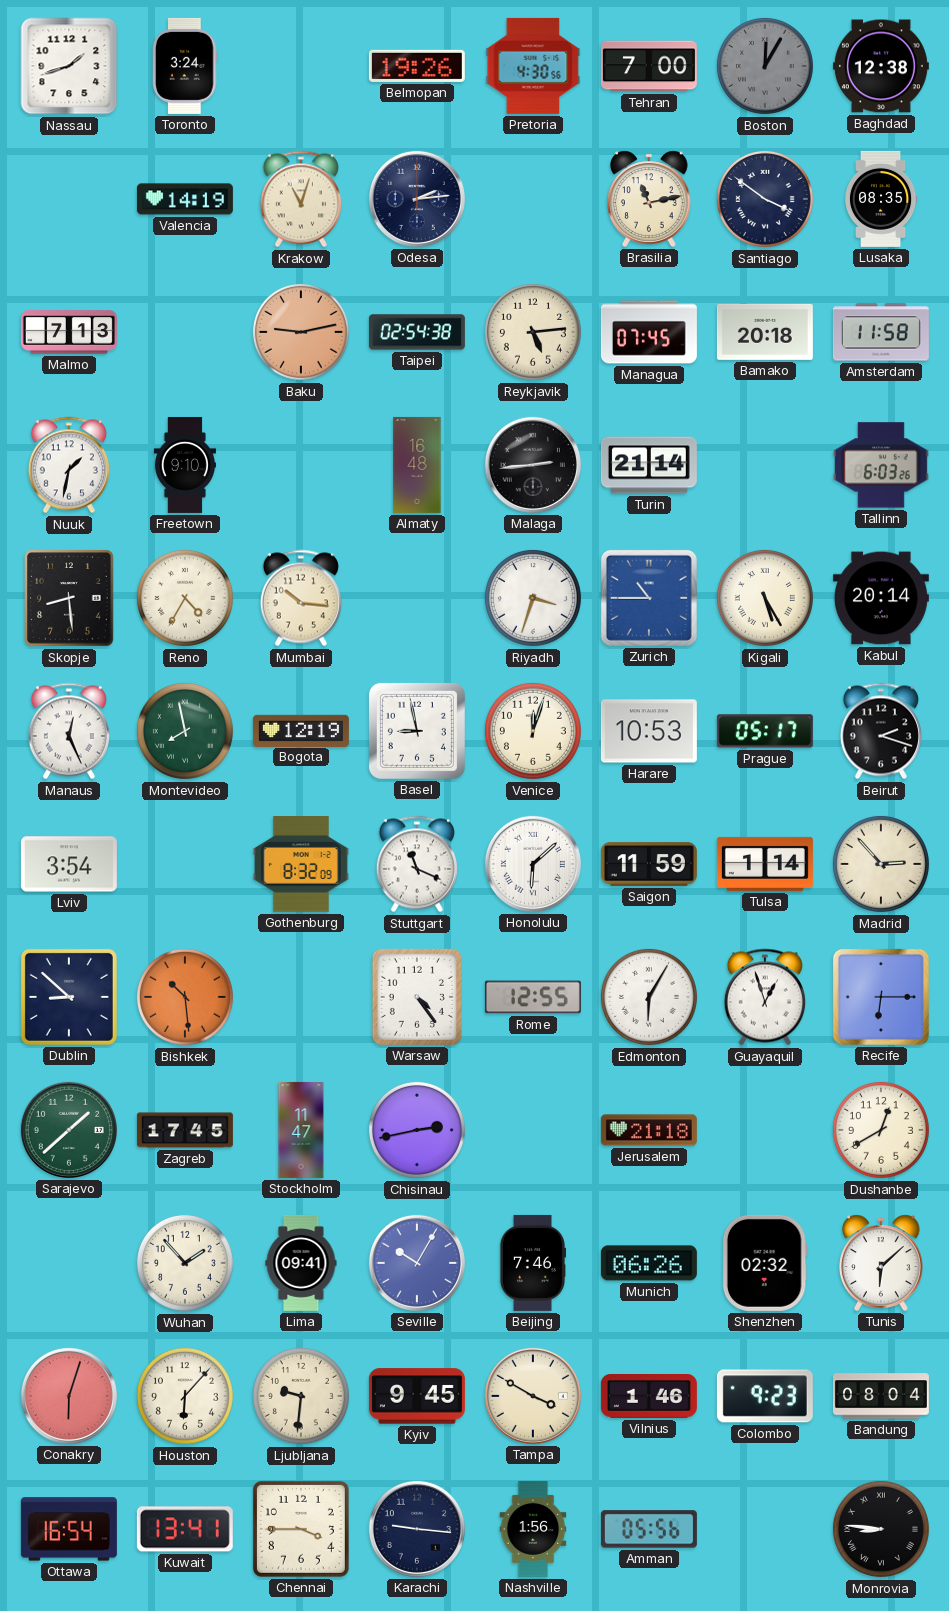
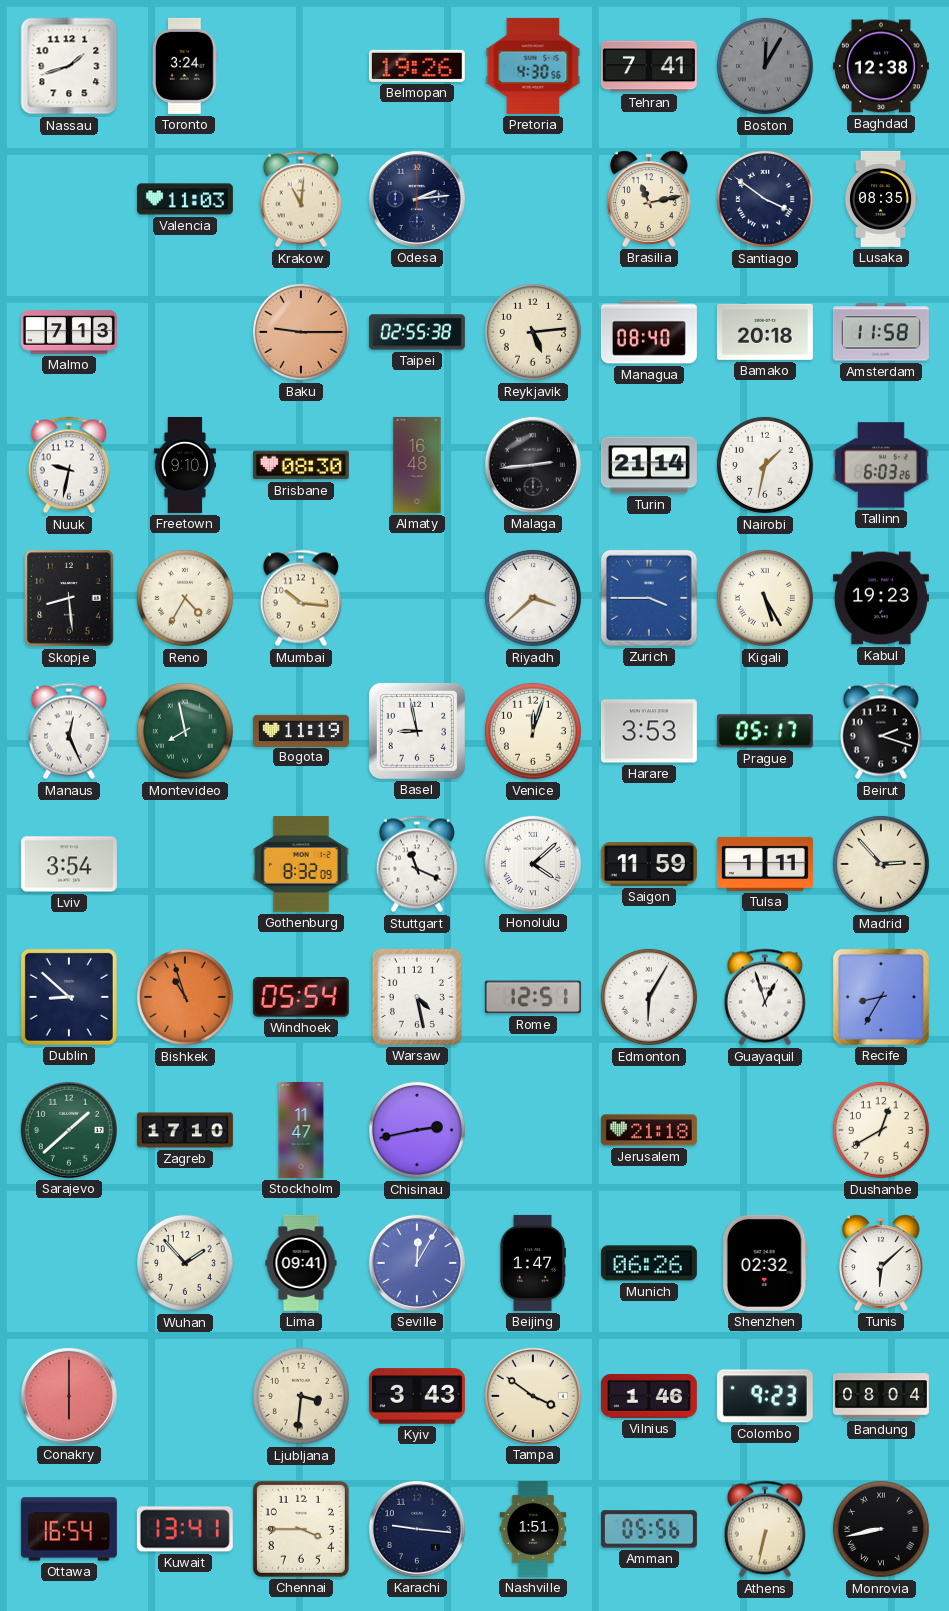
Tehran: 7:00 -> 7:41
Valencia: 14:19 -> 11:03
Krakow: 11:03 -> 11:01
Baku: 9:13 -> 9:15
Taipei: 02:54 -> 02:55
Managua: 07:45 -> 08:40
Nuuk: 1:32 -> 9:32
Brisbane: none -> 08:30
Nairobi: none -> 1:32
Riyadh: 3:33 -> 3:38
Zurich: 10:45 -> 3:45
Kabul: 20:14 -> 19:23
Bogota: 12:19 -> 11:19
Harare: 10:53 -> 3:53
Honolulu: 6:08 -> 4:08
Tulsa: 1:14 -> 1:11
Bishkek: 10:29 -> 10:57
Windhoek: none -> 05:54
Warsaw: 4:24 -> 4:28
Rome: 12:55 -> 12:51
Recife: 6:15 -> 8:35
Zagreb: 17:45 -> 17:10
Seville: 10:05 -> 12:05
Beijing: 7:46 -> 1:47
Conakry: 6:03 -> 6:00
Houston: 6:07 -> none
Ljubljana: 9:31 -> 3:31
Kyiv: 9:45 -> 3:43
Tampa: 3:50 -> 3:51
Nashville: 1:56 -> 1:51
Athens: none -> 6:32
Monrovia: 8:46 -> 8:43
